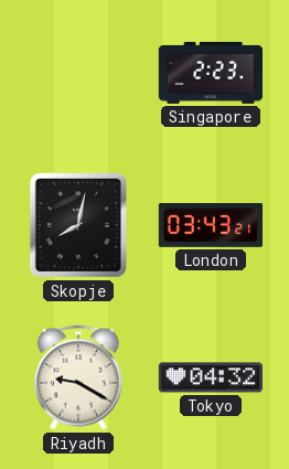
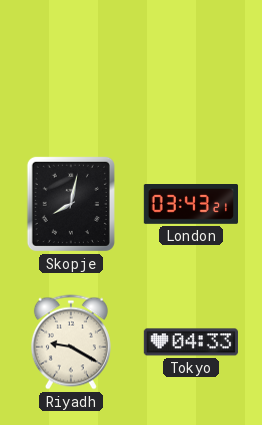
Singapore: 2:23 -> none
Tokyo: 04:32 -> 04:33
